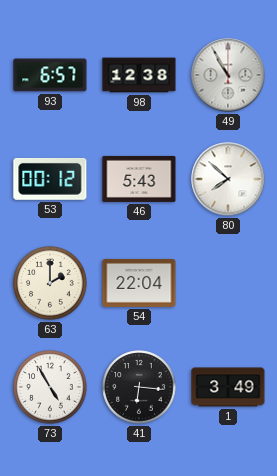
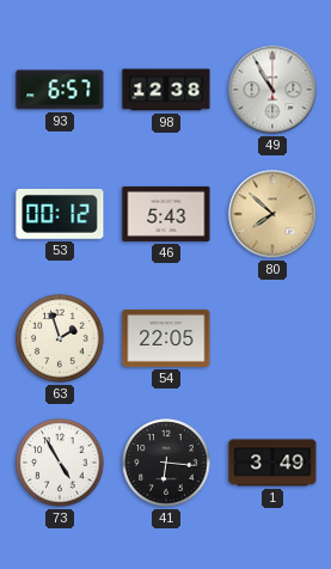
80 dial: white -> champagne
63: 2:00 -> 1:57
54: 22:04 -> 22:05
